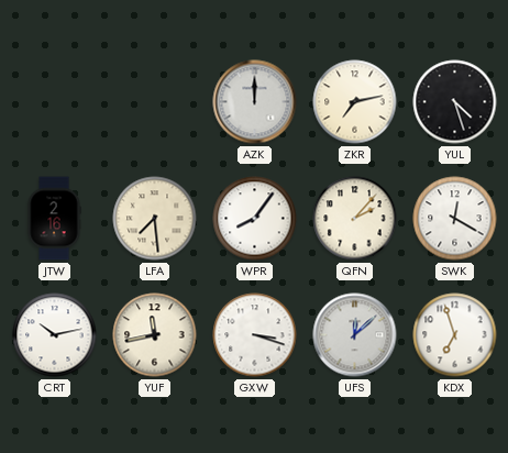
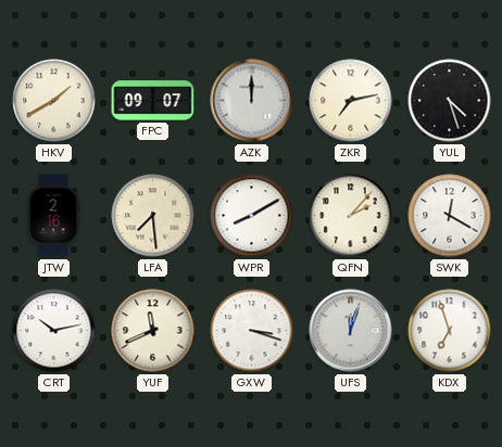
HKV: none -> 1:40
FPC: none -> 09:07
WPR: 8:06 -> 8:10
YUF: 11:43 -> 11:41
UFS: 12:08 -> 12:03
